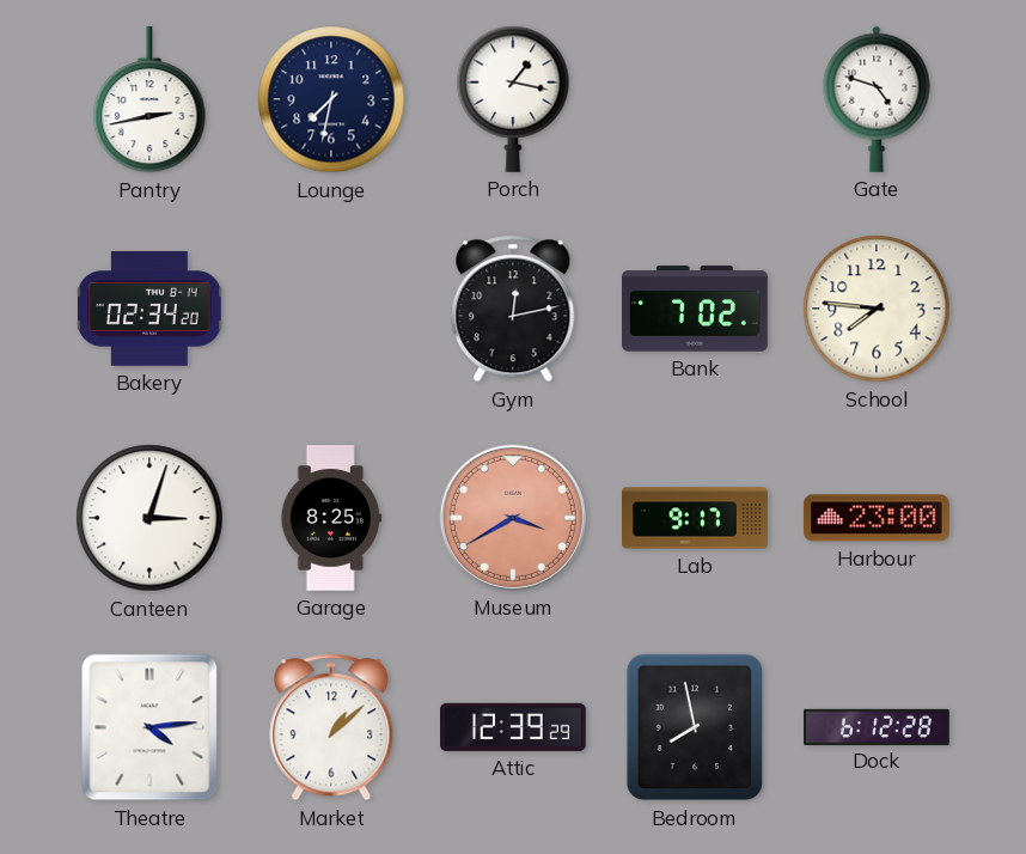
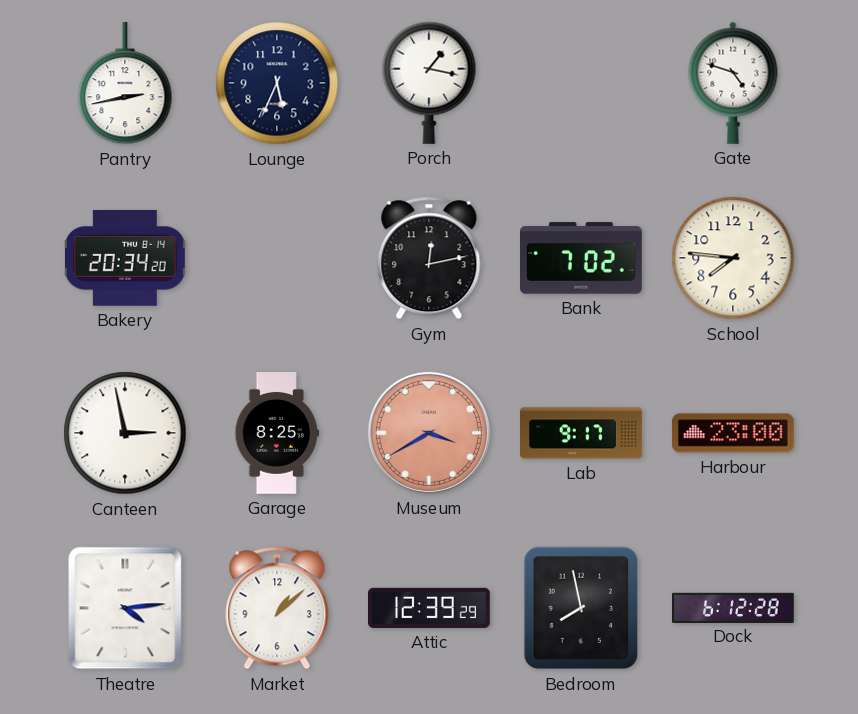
Lounge: 7:32 -> 5:34
Bakery: 02:34 -> 20:34
Canteen: 3:03 -> 2:58
